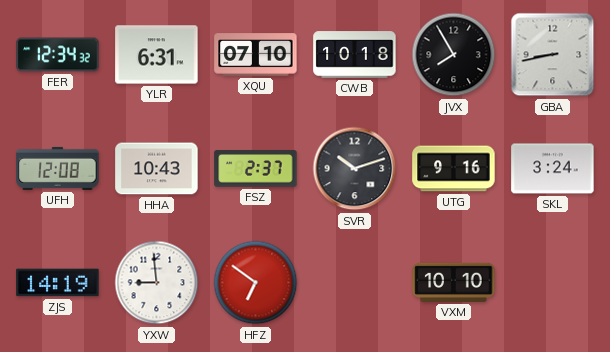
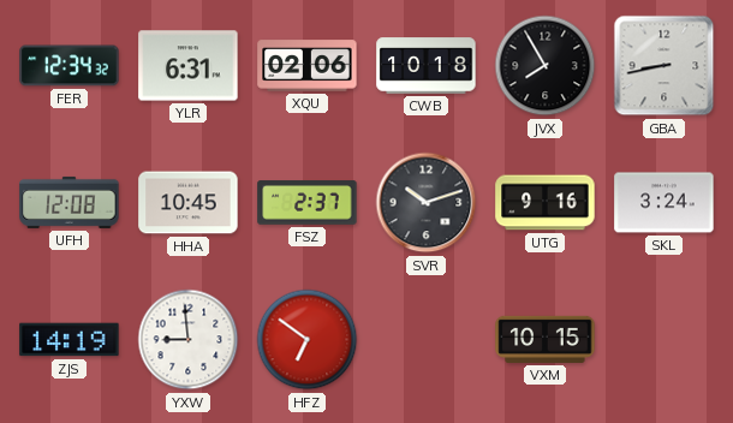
XQU: 07:10 -> 02:06
HHA: 10:43 -> 10:45
VXM: 10:10 -> 10:15
